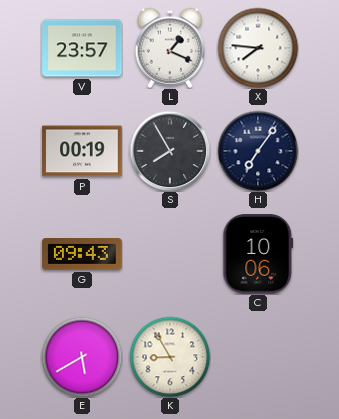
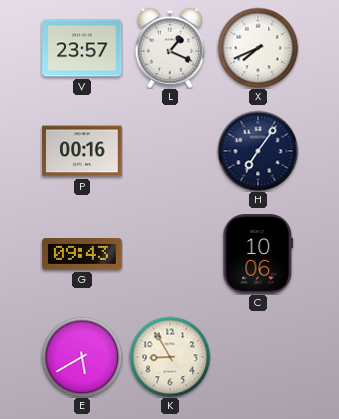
X: 7:46 -> 7:41
P: 00:19 -> 00:16
S: 7:55 -> none
